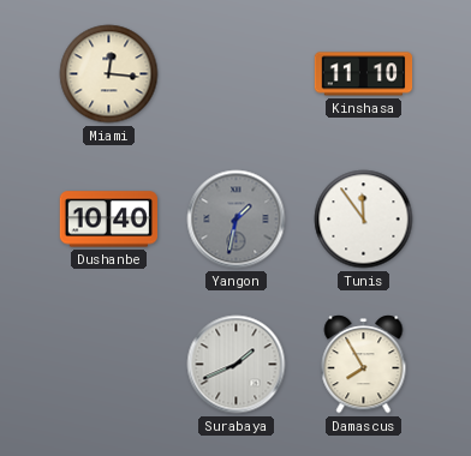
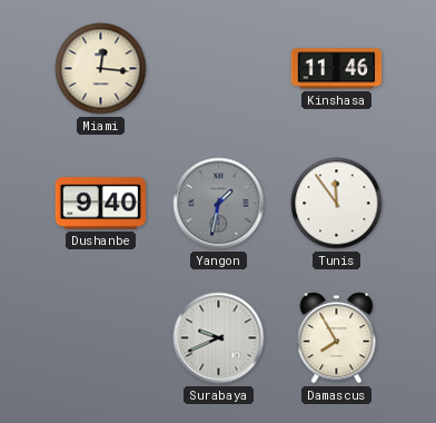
Kinshasa: 11:10 -> 11:46
Dushanbe: 10:40 -> 9:40
Surabaya: 1:41 -> 9:41
